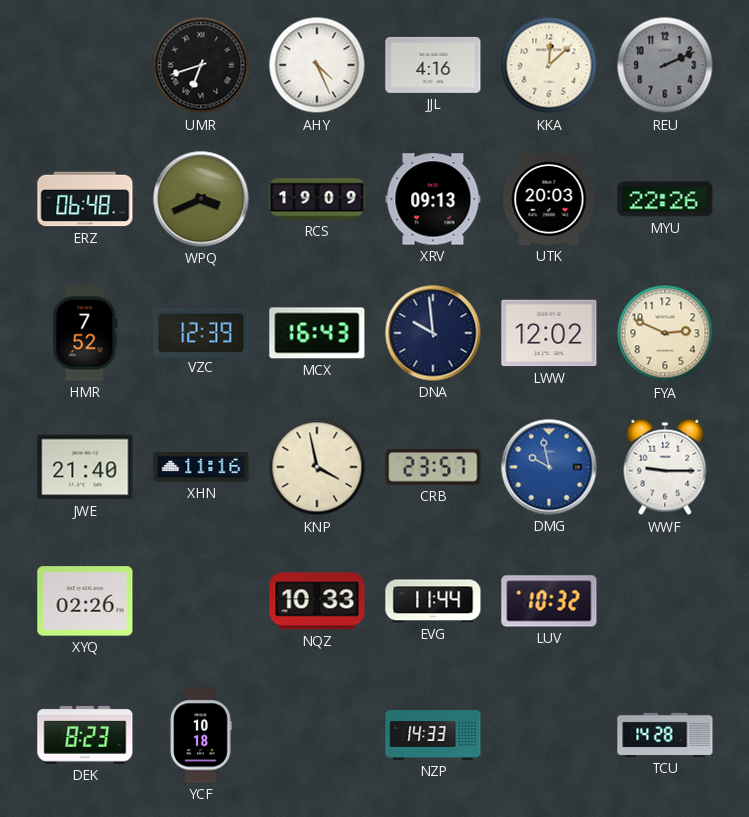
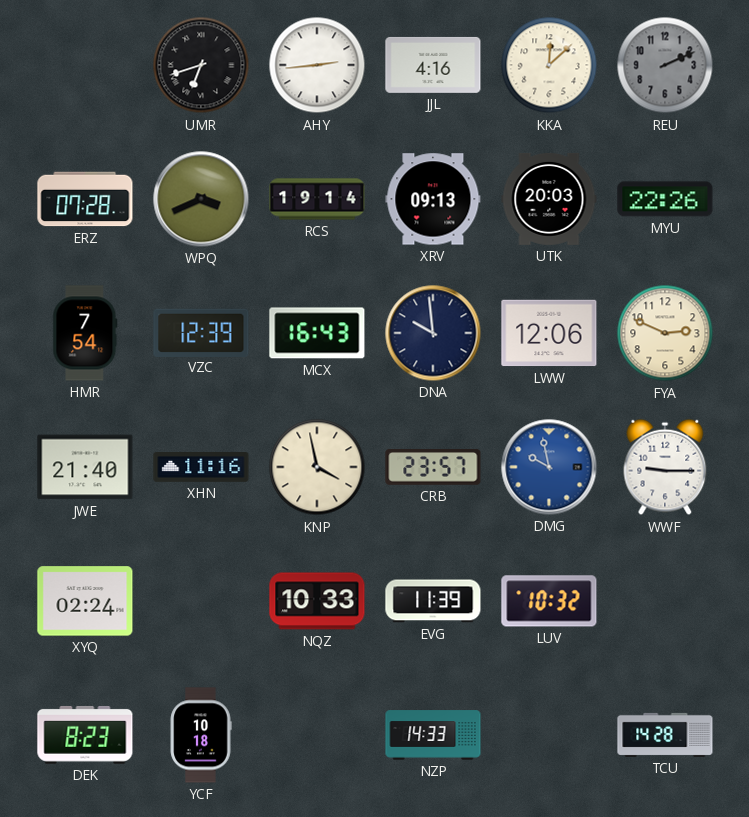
AHY: 4:26 -> 2:44
ERZ: 06:48 -> 07:28
RCS: 19:09 -> 19:14
HMR: 7:52 -> 7:54
LWW: 12:02 -> 12:06
XYQ: 02:26 -> 02:24
EVG: 11:44 -> 11:39
